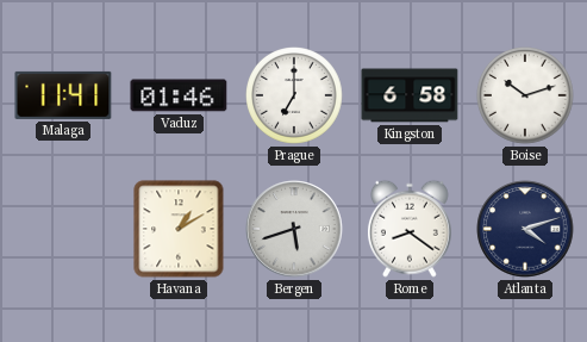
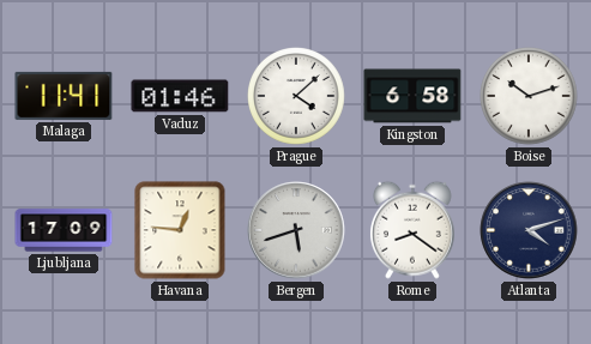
Prague: 7:00 -> 4:08
Ljubljana: none -> 17:09
Havana: 1:10 -> 12:46
